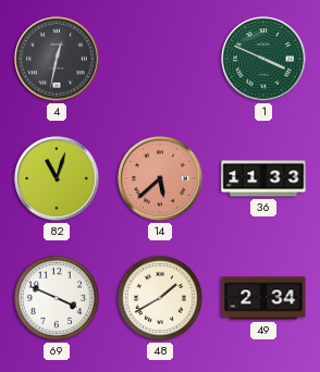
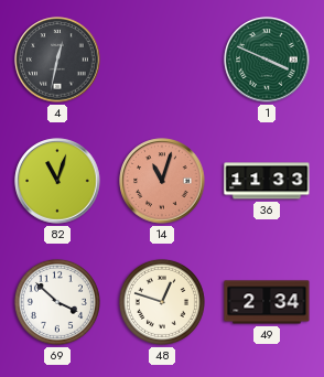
14: 5:38 -> 11:03
69: 3:49 -> 3:52
48: 1:40 -> 12:48
